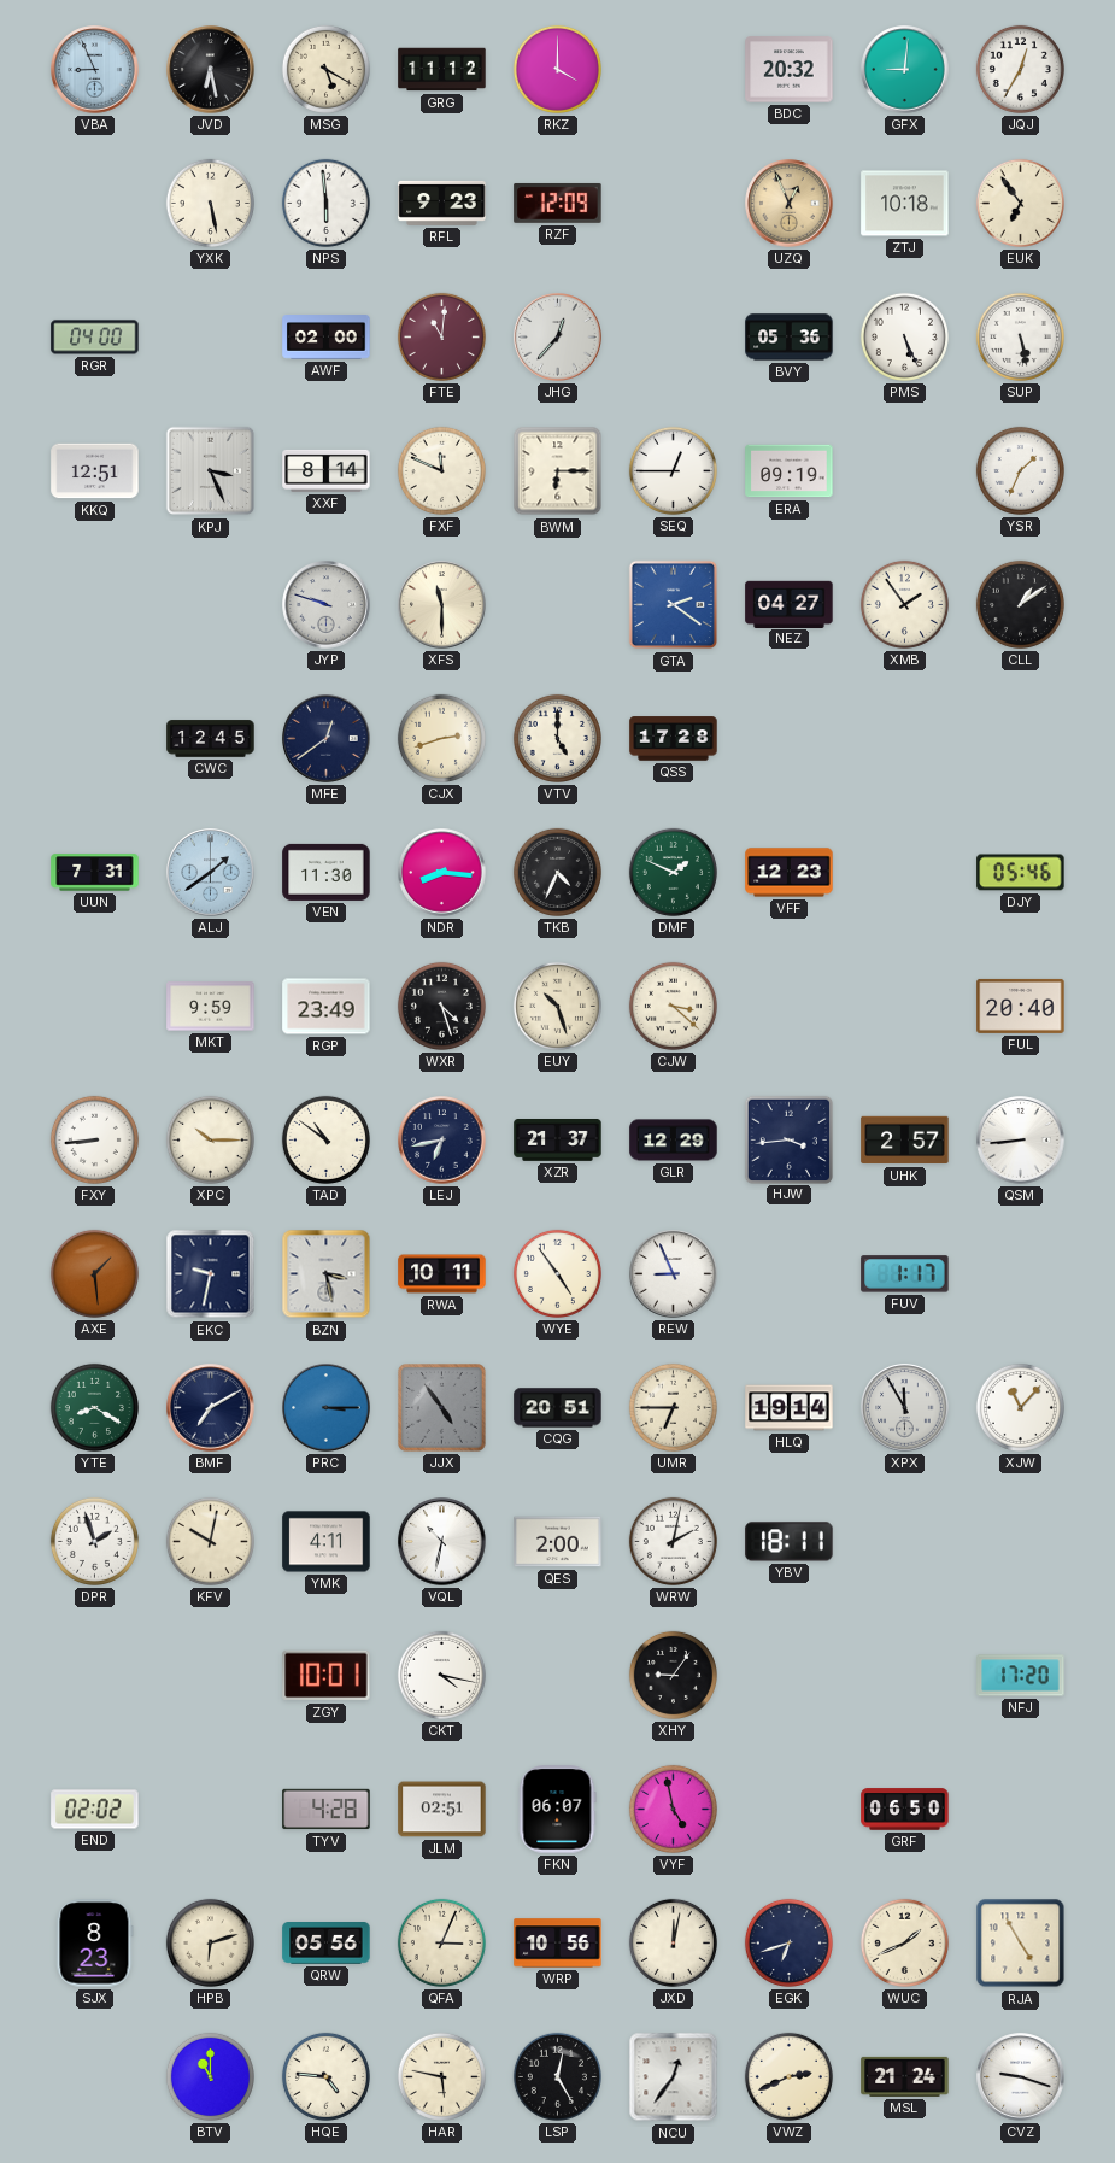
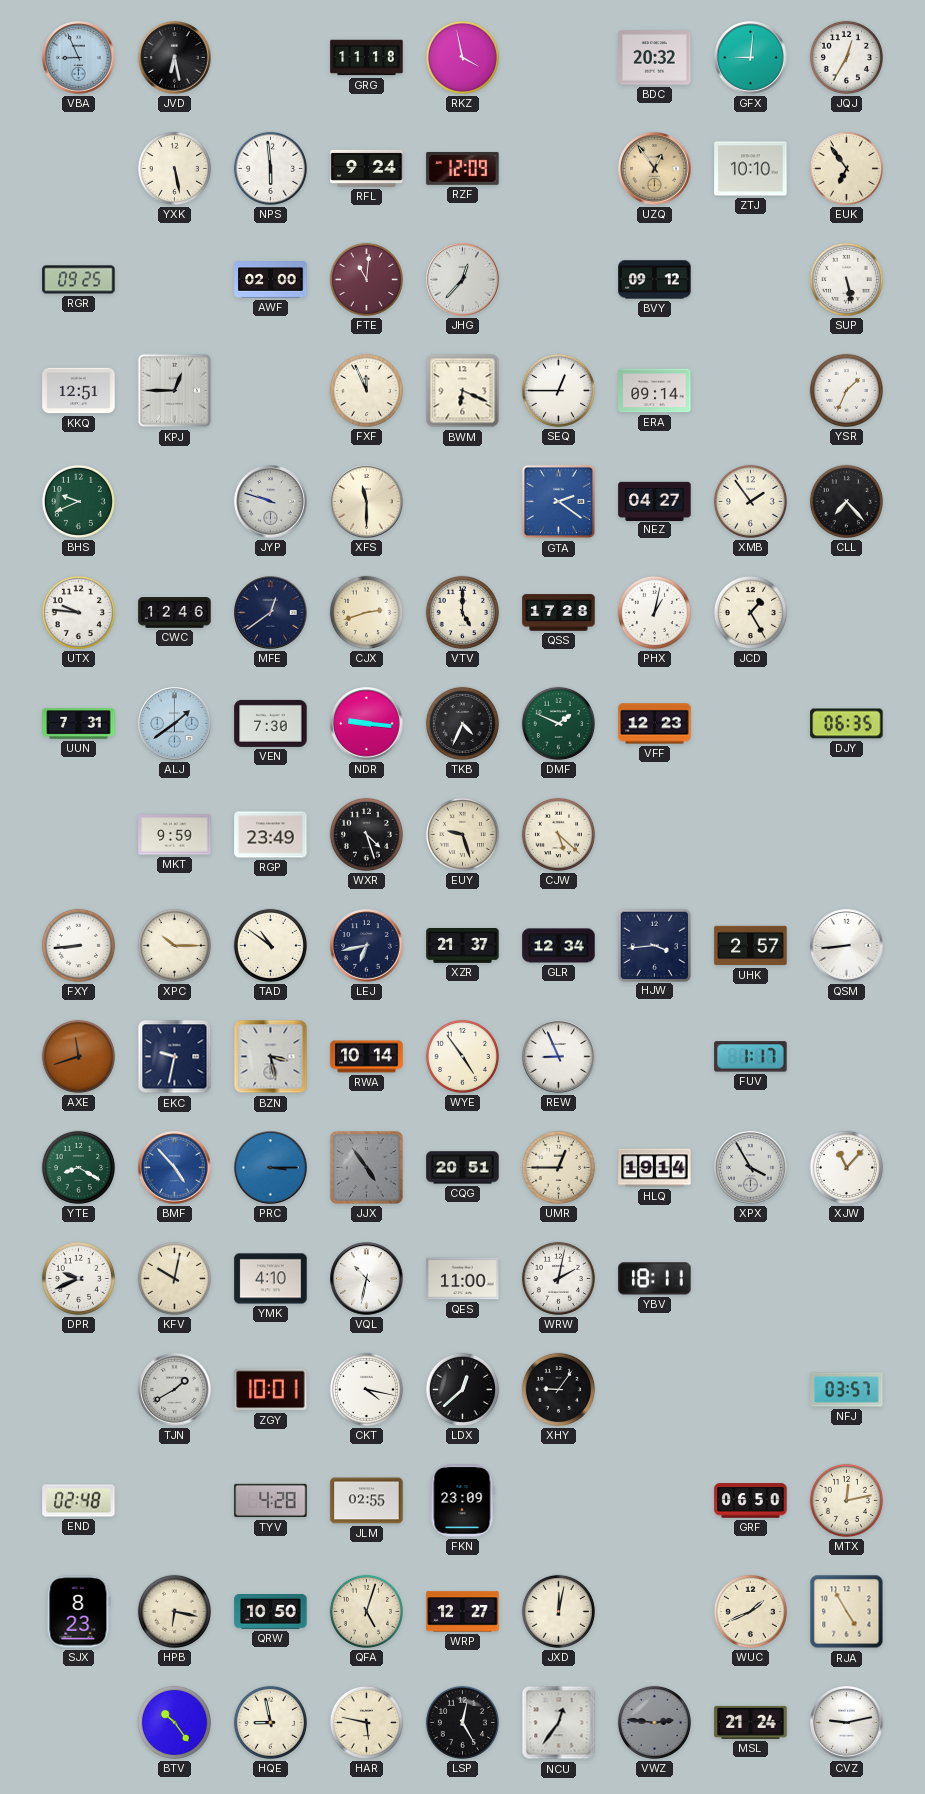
MSG: 5:20 -> none
GRG: 11:12 -> 11:18
RKZ: 4:00 -> 3:58
RFL: 9:23 -> 9:24
UZQ: 12:56 -> 12:54
ZTJ: 10:18 -> 10:10
RGR: 04:00 -> 09:25
BVY: 05:36 -> 09:12
PMS: 5:26 -> none
KPJ: 3:26 -> 12:45
XXF: 8:14 -> none
FXF: 11:49 -> 11:56
BWM: 6:15 -> 6:19
ERA: 09:19 -> 09:14
BHS: none -> 9:41
CLL: 1:09 -> 7:23
UTX: none -> 9:46
CWC: 12:45 -> 12:46
PHX: none -> 1:02
JCD: none -> 1:25
VEN: 11:30 -> 7:30
NDR: 8:16 -> 9:16
DJY: 05:46 -> 06:35
EUY: 10:27 -> 9:27
CJW: 3:22 -> 5:22
FUL: 20:40 -> none
GLR: 12:29 -> 12:34
AXE: 1:29 -> 11:42
RWA: 10:11 -> 10:14
BMF: 7:10 -> 4:53
BMF dial: navy -> blue
UMR: 6:45 -> 12:45
XPX: 11:55 -> 3:55
DPR: 1:57 -> 9:41
YMK: 4:11 -> 4:10
QES: 2:00 -> 11:00
TJN: none -> 1:40
LDX: none -> 12:38
NFJ: 17:20 -> 03:57
END: 02:02 -> 02:48
JLM: 02:51 -> 02:55
FKN: 06:07 -> 23:09
VYF: 4:58 -> none
MTX: none -> 12:13
HPB: 6:12 -> 6:17
QRW: 05:56 -> 10:50
QFA: 3:04 -> 5:03
WRP: 10:56 -> 12:27
EGK: 6:42 -> none
BTV: 11:00 -> 10:24
HQE: 4:46 -> 8:58
VWZ: 2:41 -> 2:46
VWZ dial: cream -> grey
CVZ: 9:18 -> 9:13
